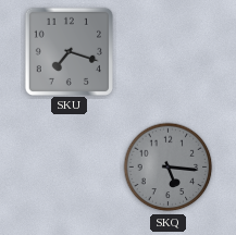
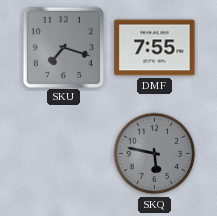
DMF: none -> 7:55
SKQ: 5:16 -> 5:47
